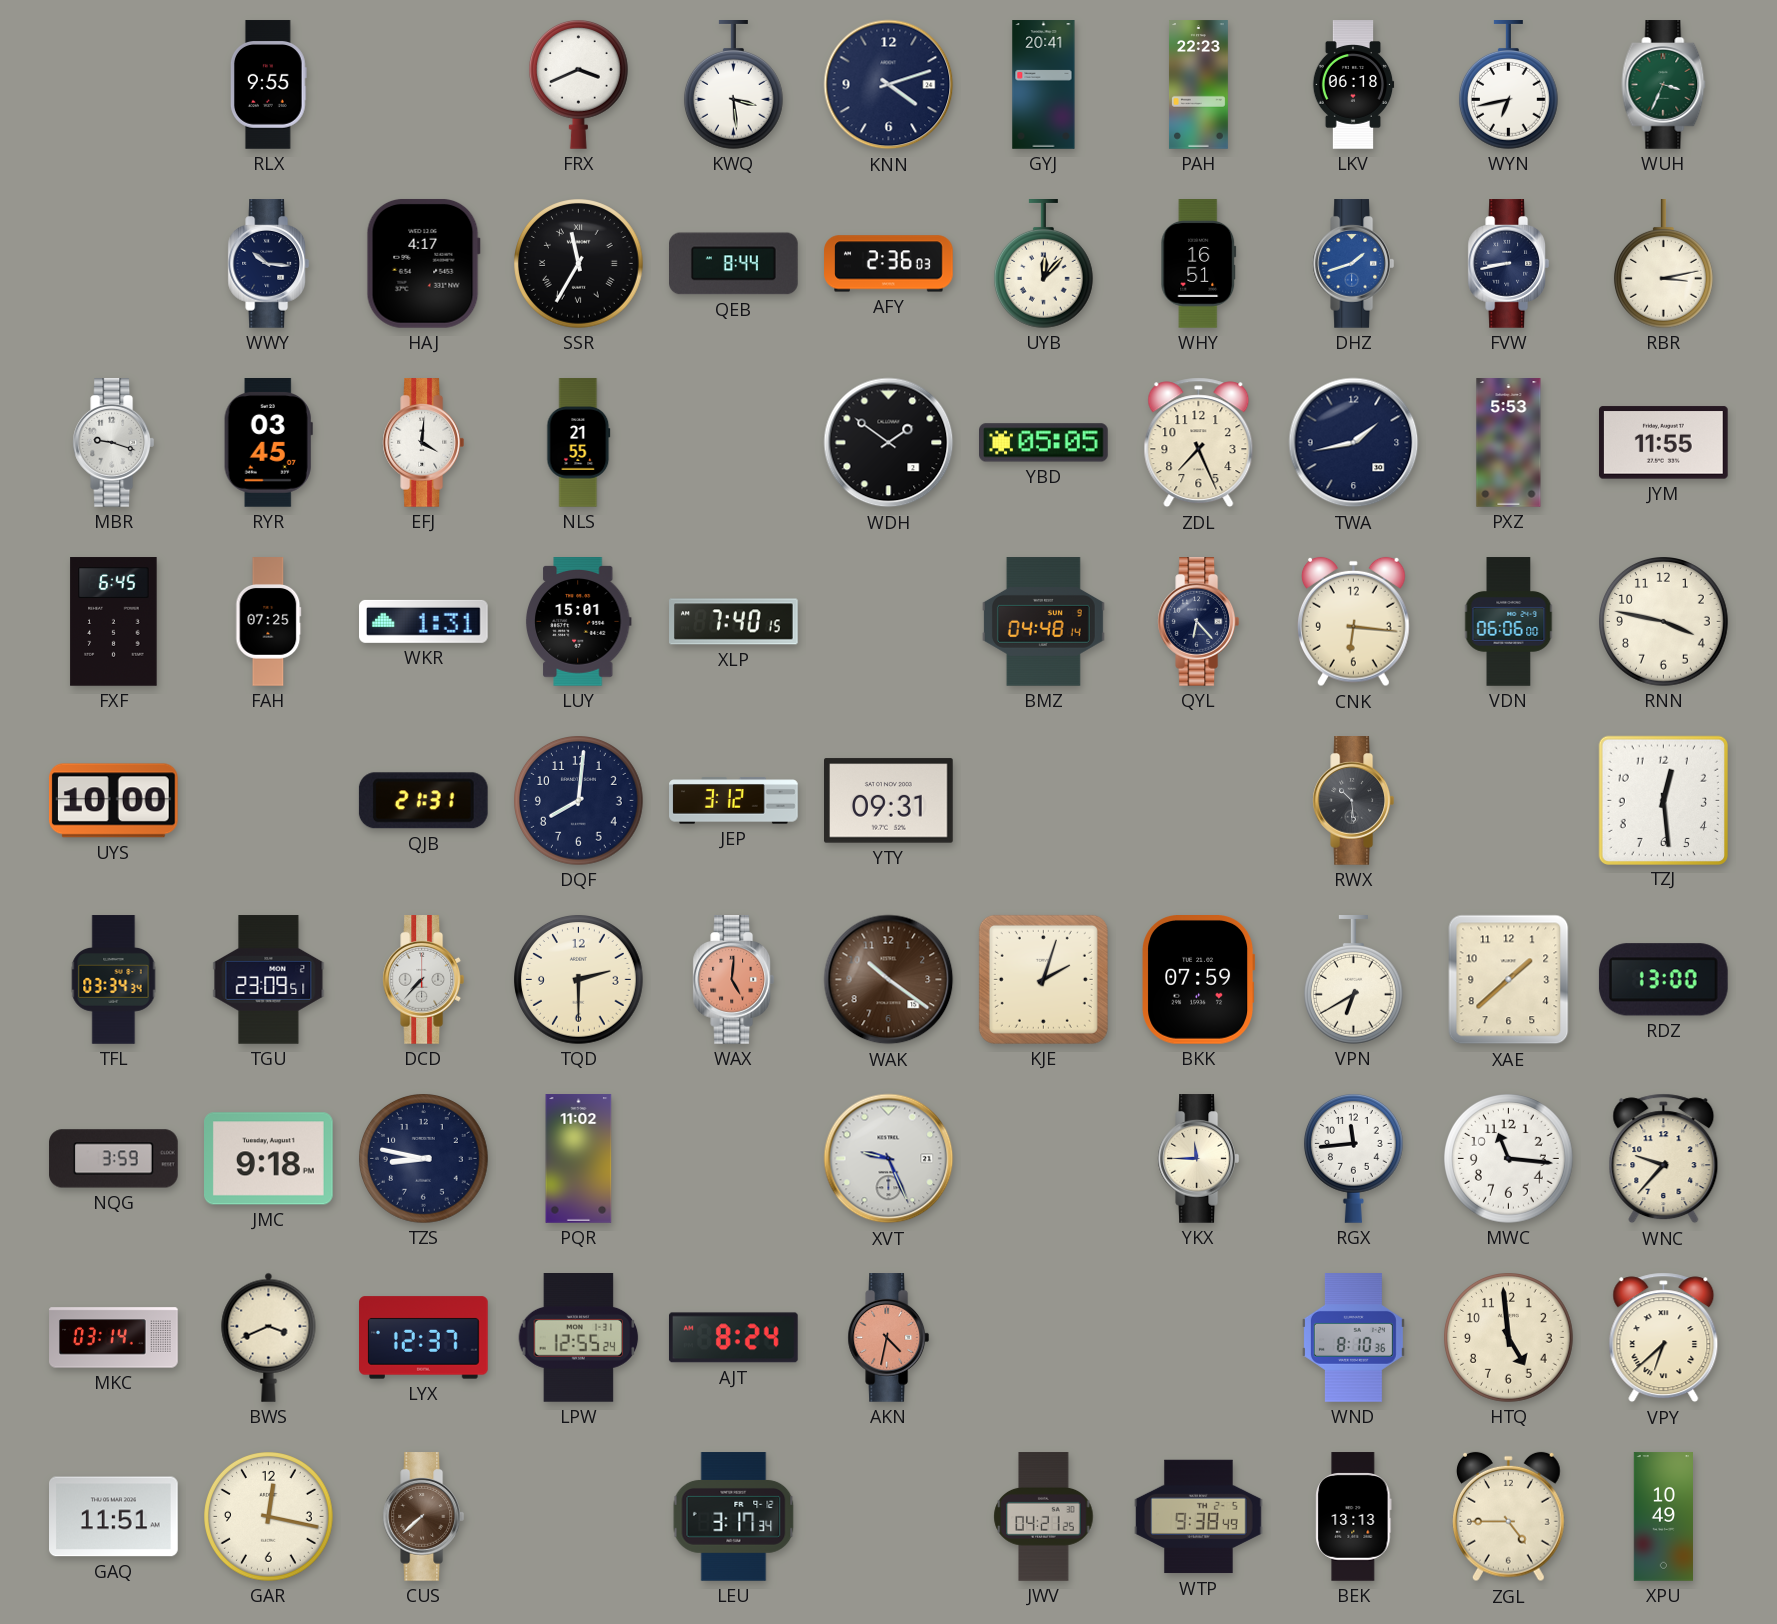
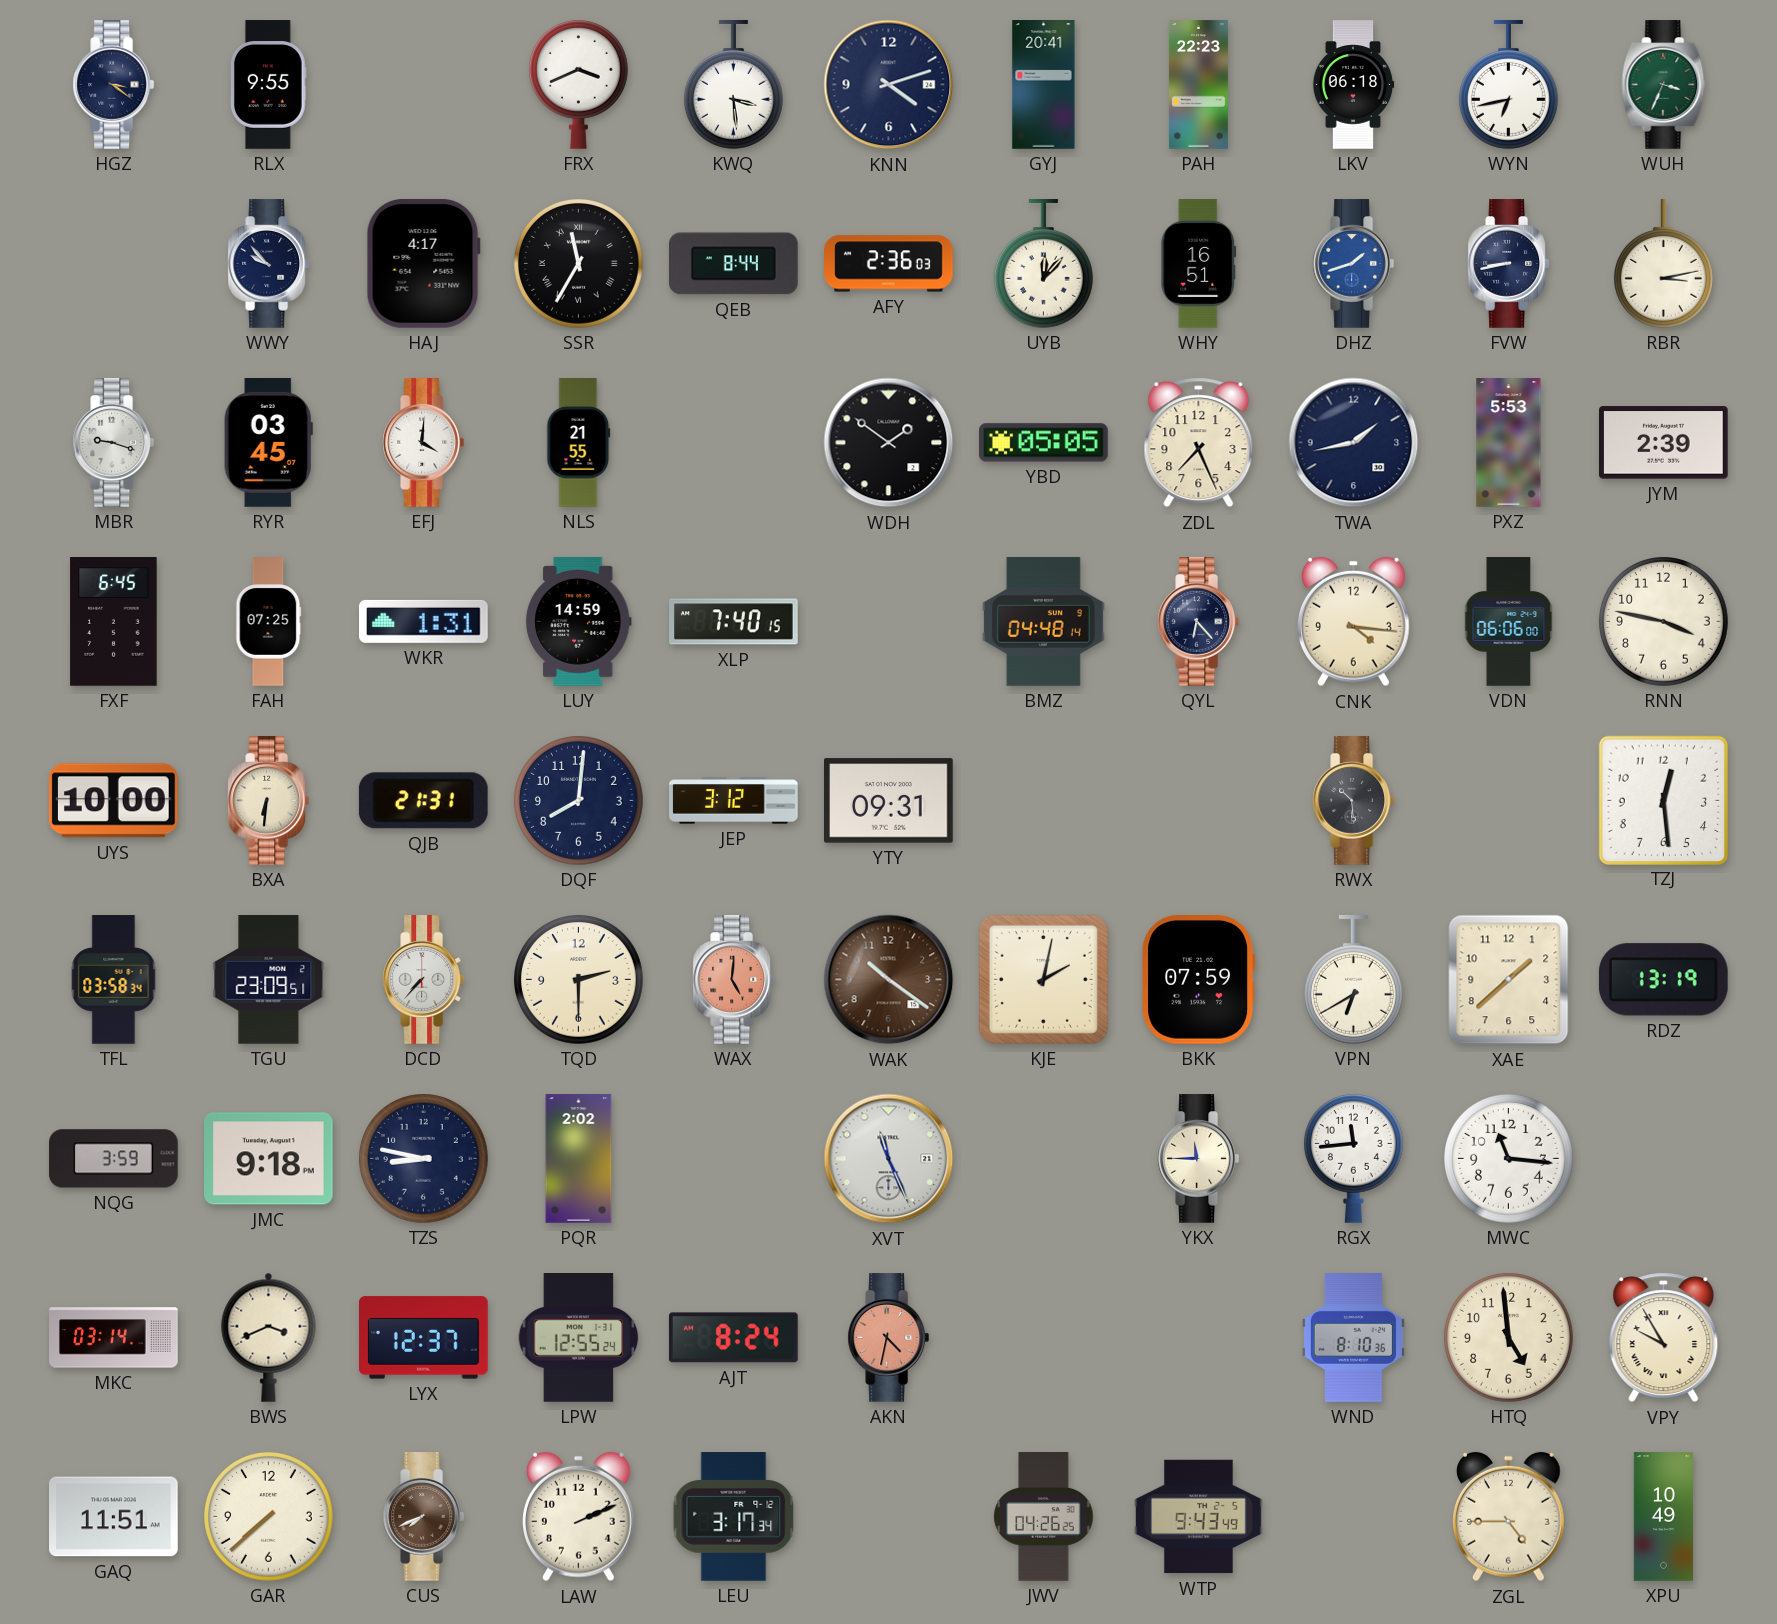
HGZ: none -> 3:21
WWY: 10:16 -> 9:53
JYM: 11:55 -> 2:39
LUY: 15:01 -> 14:59
CNK: 6:16 -> 4:16
BXA: none -> 6:31
TFL: 03:34 -> 03:58
KJE: 2:03 -> 2:02
RDZ: 13:00 -> 13:19
PQR: 11:02 -> 2:02
XVT: 9:26 -> 11:26
WNC: 9:37 -> none
VPY: 6:38 -> 9:55
GAR: 12:17 -> 7:38
CUS: 7:38 -> 7:41
LAW: none -> 2:11
JWV: 04:21 -> 04:26
WTP: 9:38 -> 9:43
BEK: 13:13 -> none
